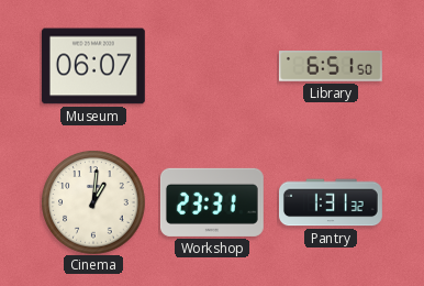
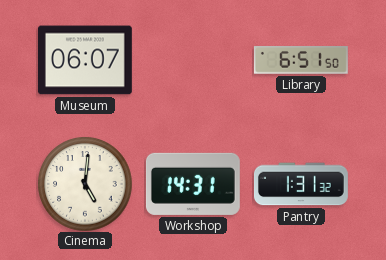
Cinema: 1:01 -> 5:01
Workshop: 23:31 -> 14:31
